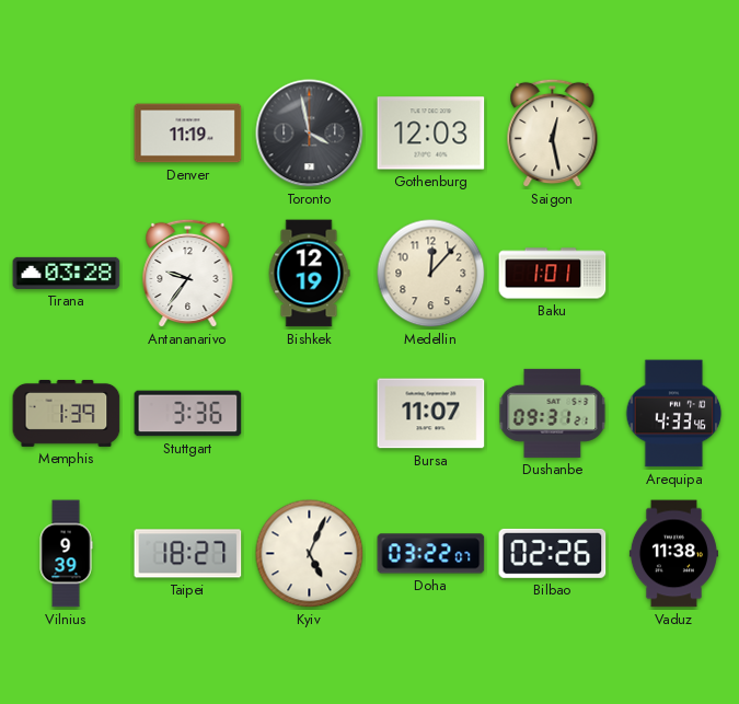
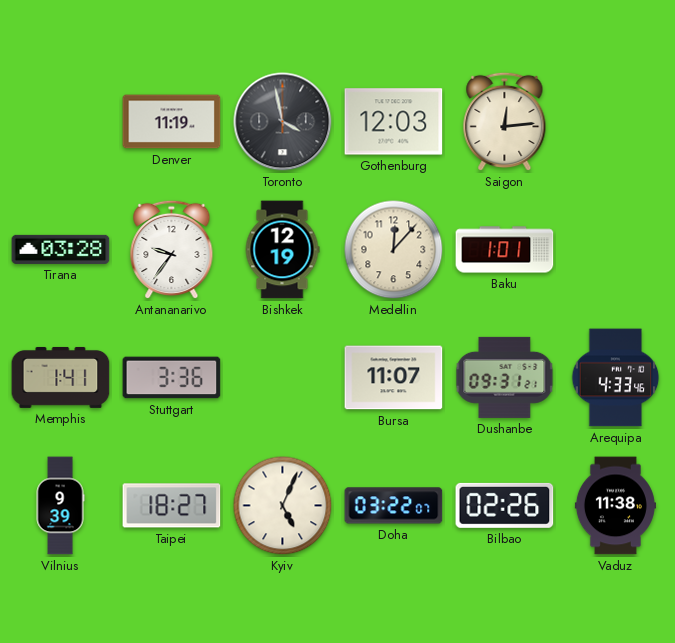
Saigon: 12:28 -> 12:14
Memphis: 1:39 -> 1:41
